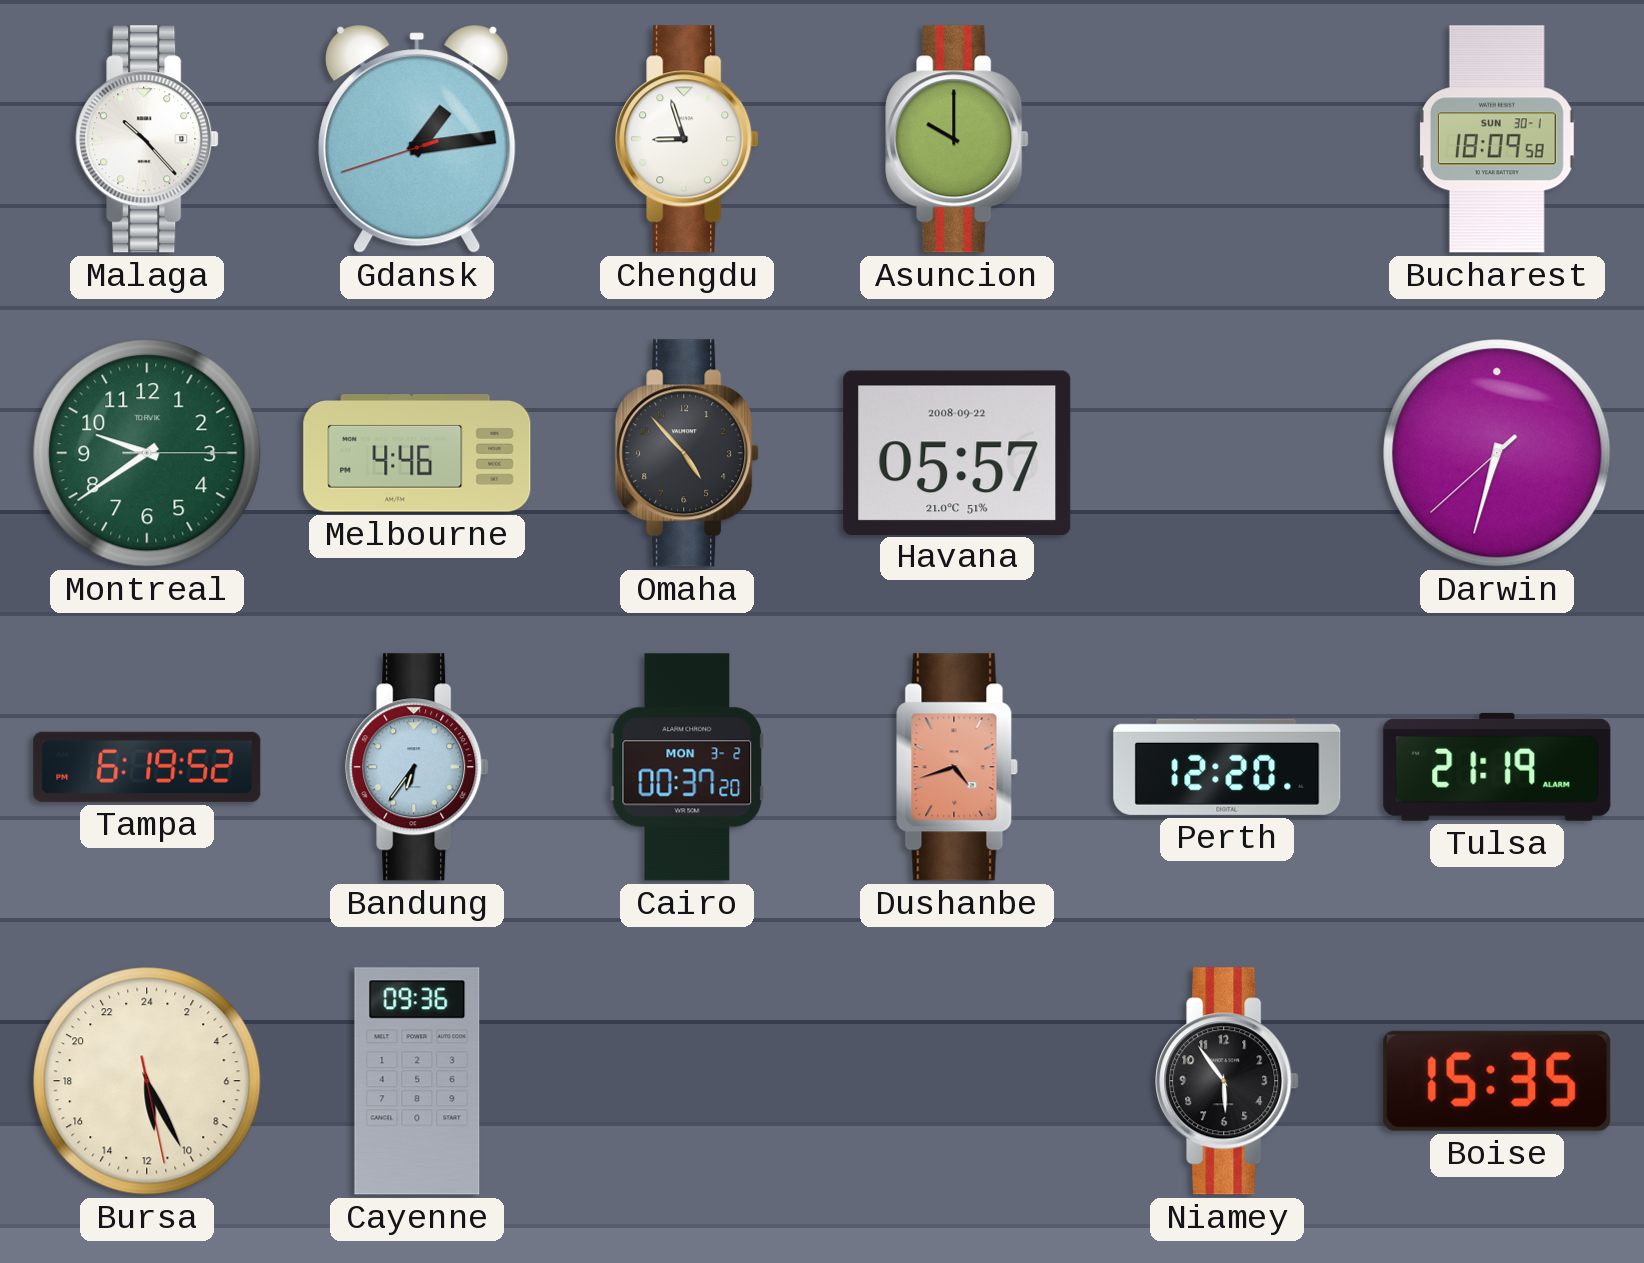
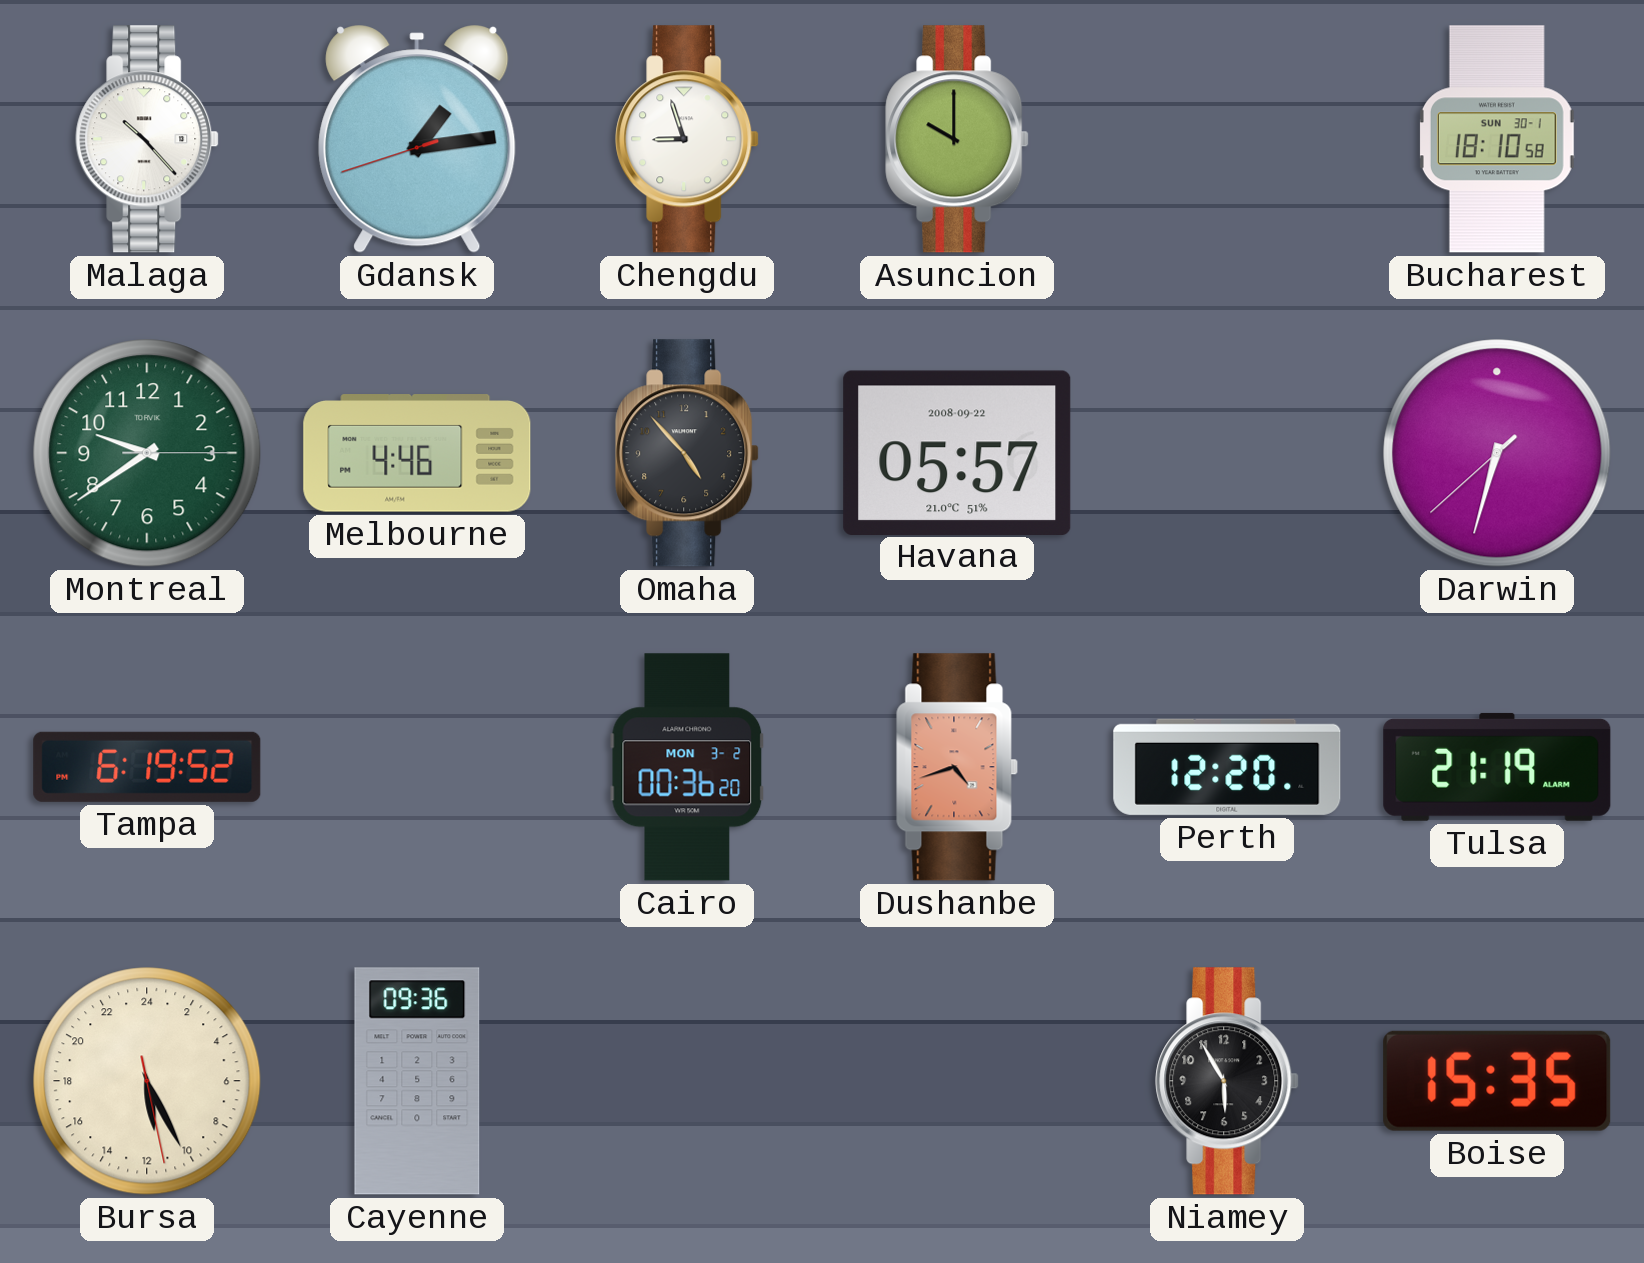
Bucharest: 18:09 -> 18:10
Bandung: 6:36 -> none
Cairo: 00:37 -> 00:36
Niamey: 5:54 -> 5:55
